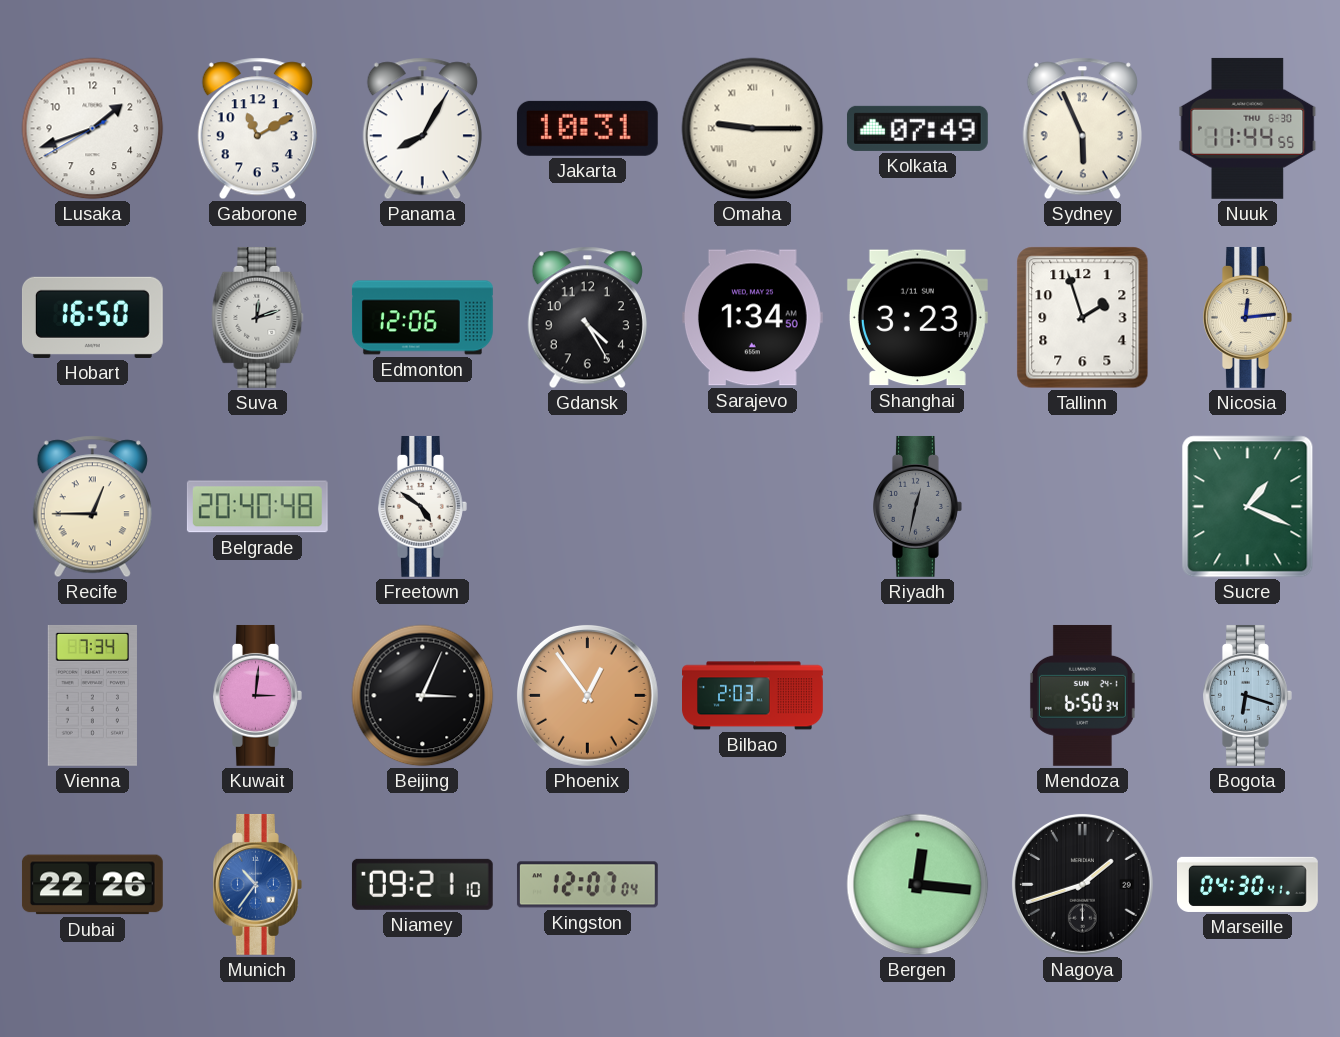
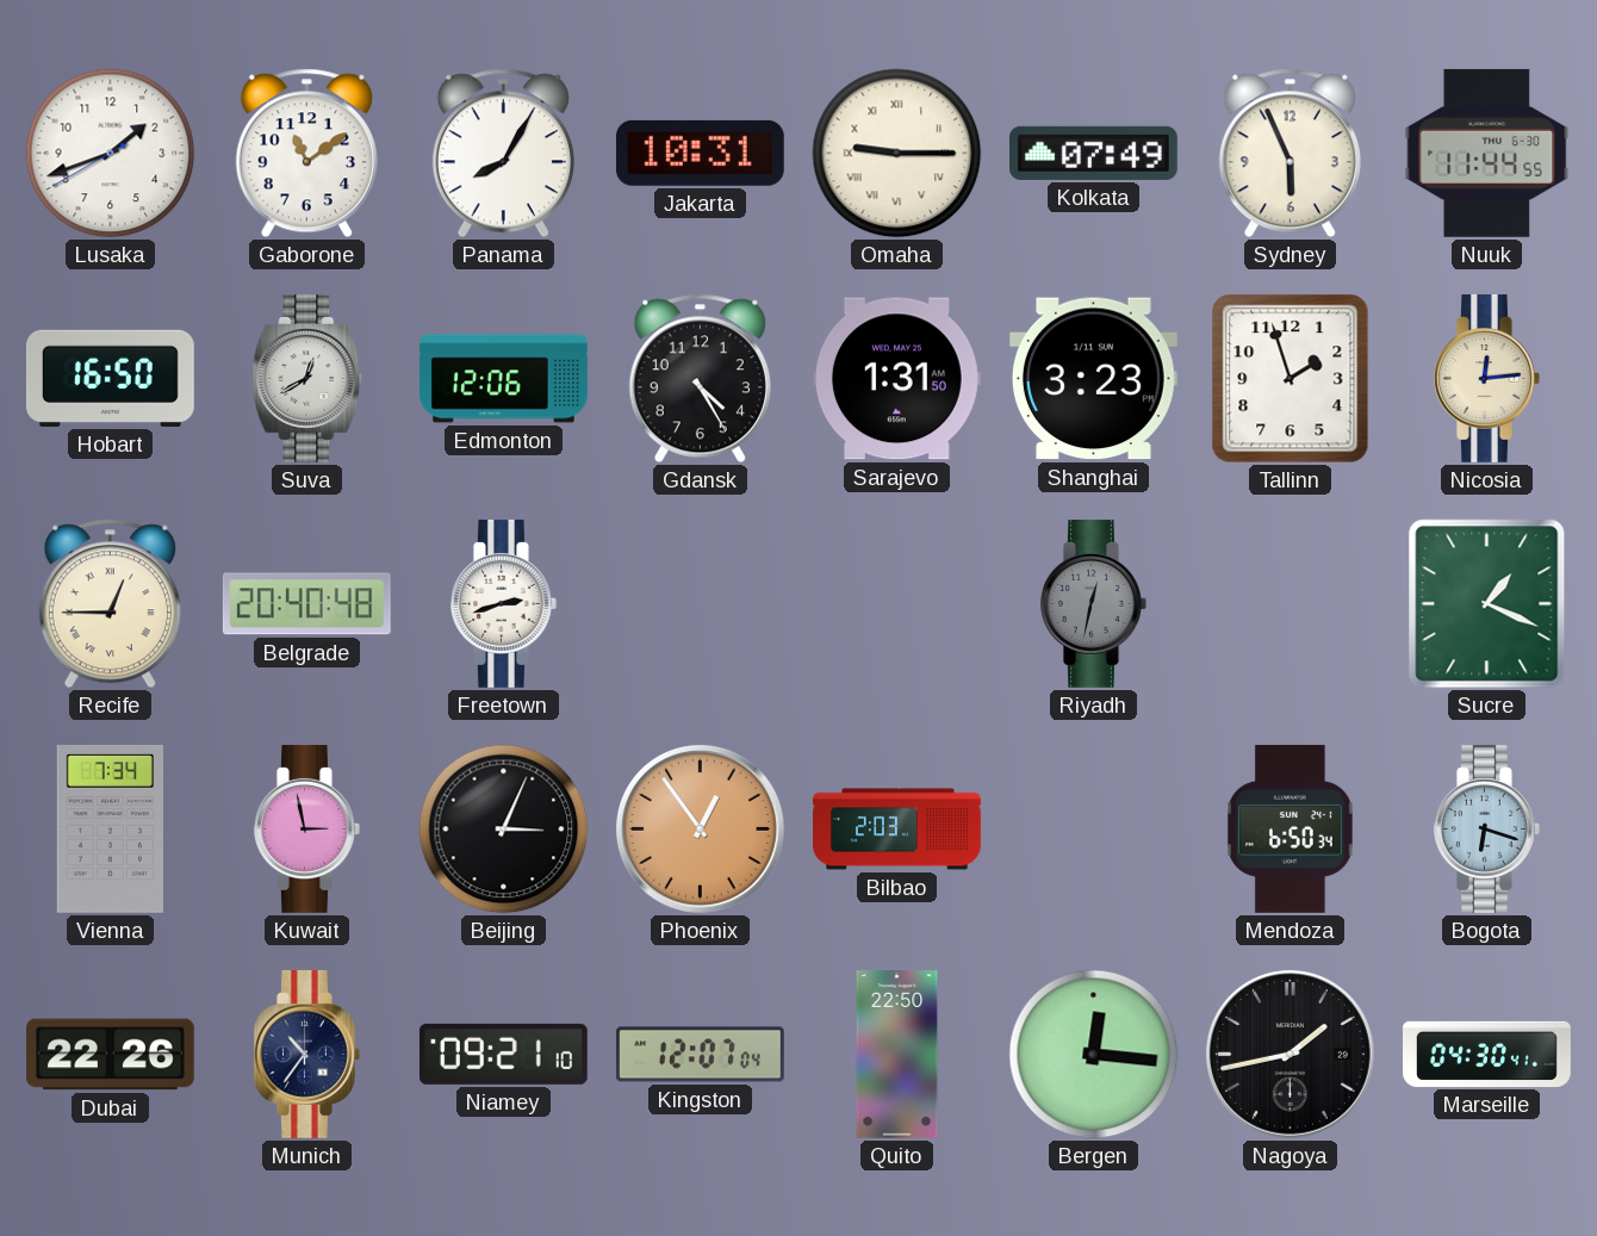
Gaborone: 11:10 -> 11:09
Suva: 12:12 -> 12:40
Sarajevo: 1:34 -> 1:31
Freetown: 4:51 -> 2:42
Kuwait: 3:01 -> 2:58
Munich dial: blue -> navy
Quito: none -> 22:50
Nagoya: 1:42 -> 1:43
